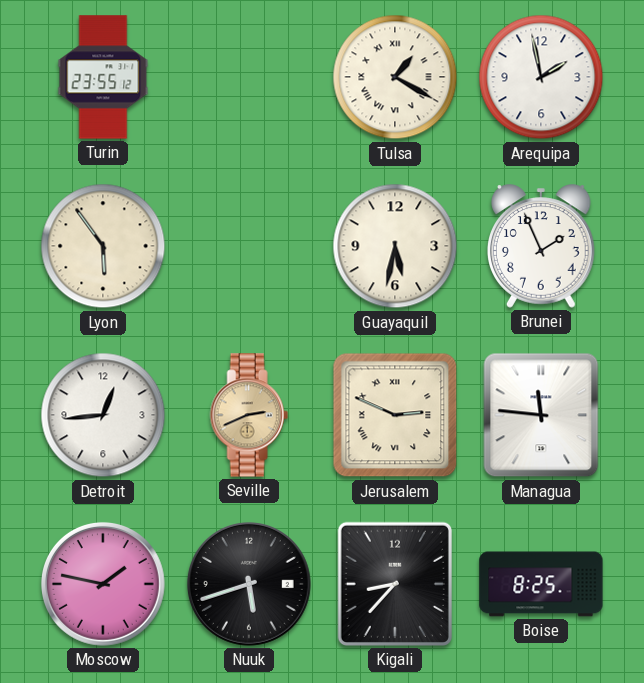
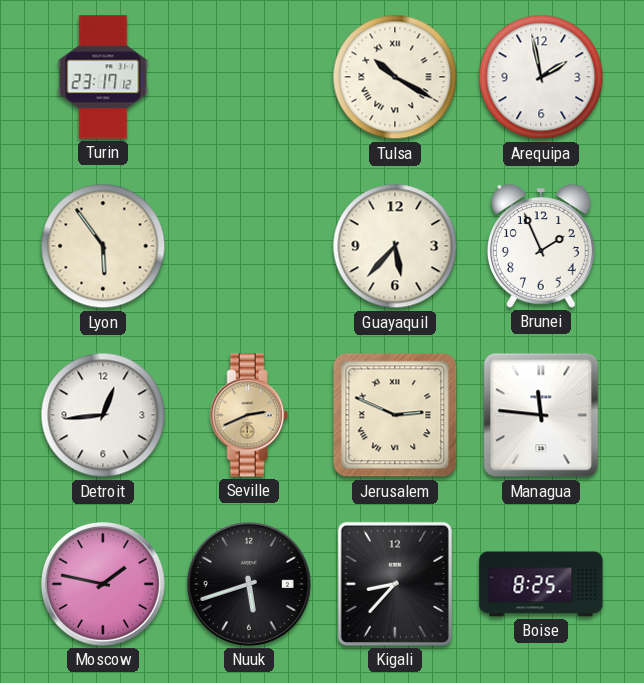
Turin: 23:55 -> 23:17
Tulsa: 1:20 -> 10:20
Guayaquil: 5:32 -> 5:37
